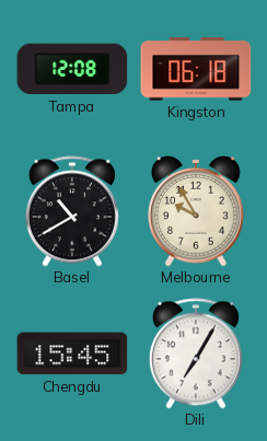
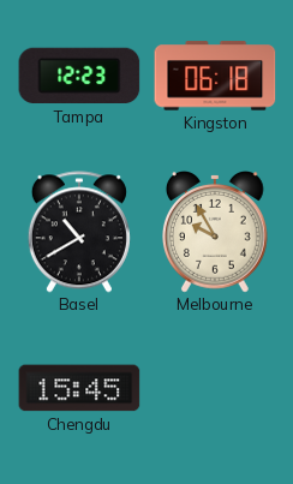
Tampa: 12:08 -> 12:23
Dili: 7:05 -> none
